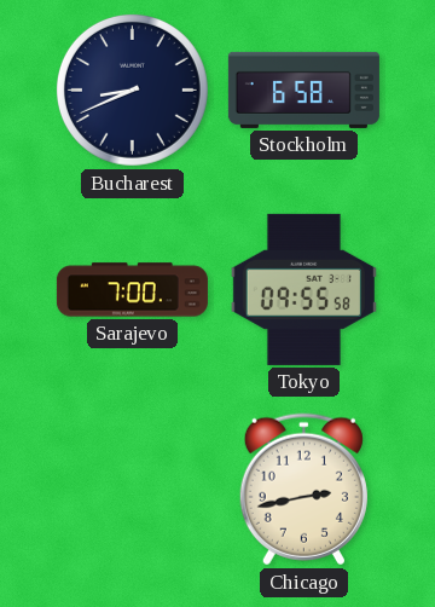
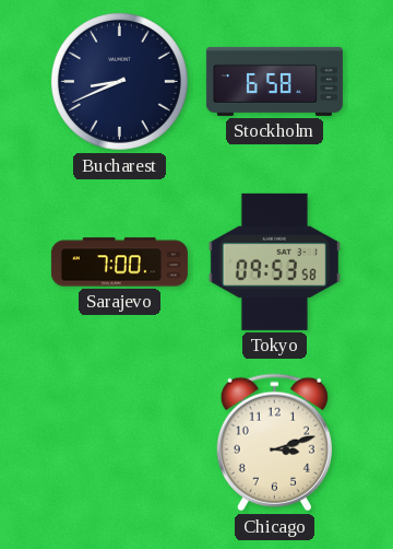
Tokyo: 09:55 -> 09:53
Chicago: 2:43 -> 3:12
